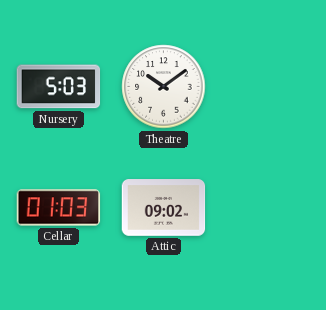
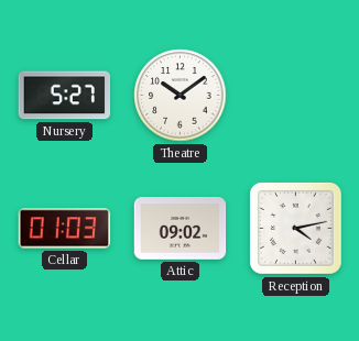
Nursery: 5:03 -> 5:27
Reception: none -> 4:13
